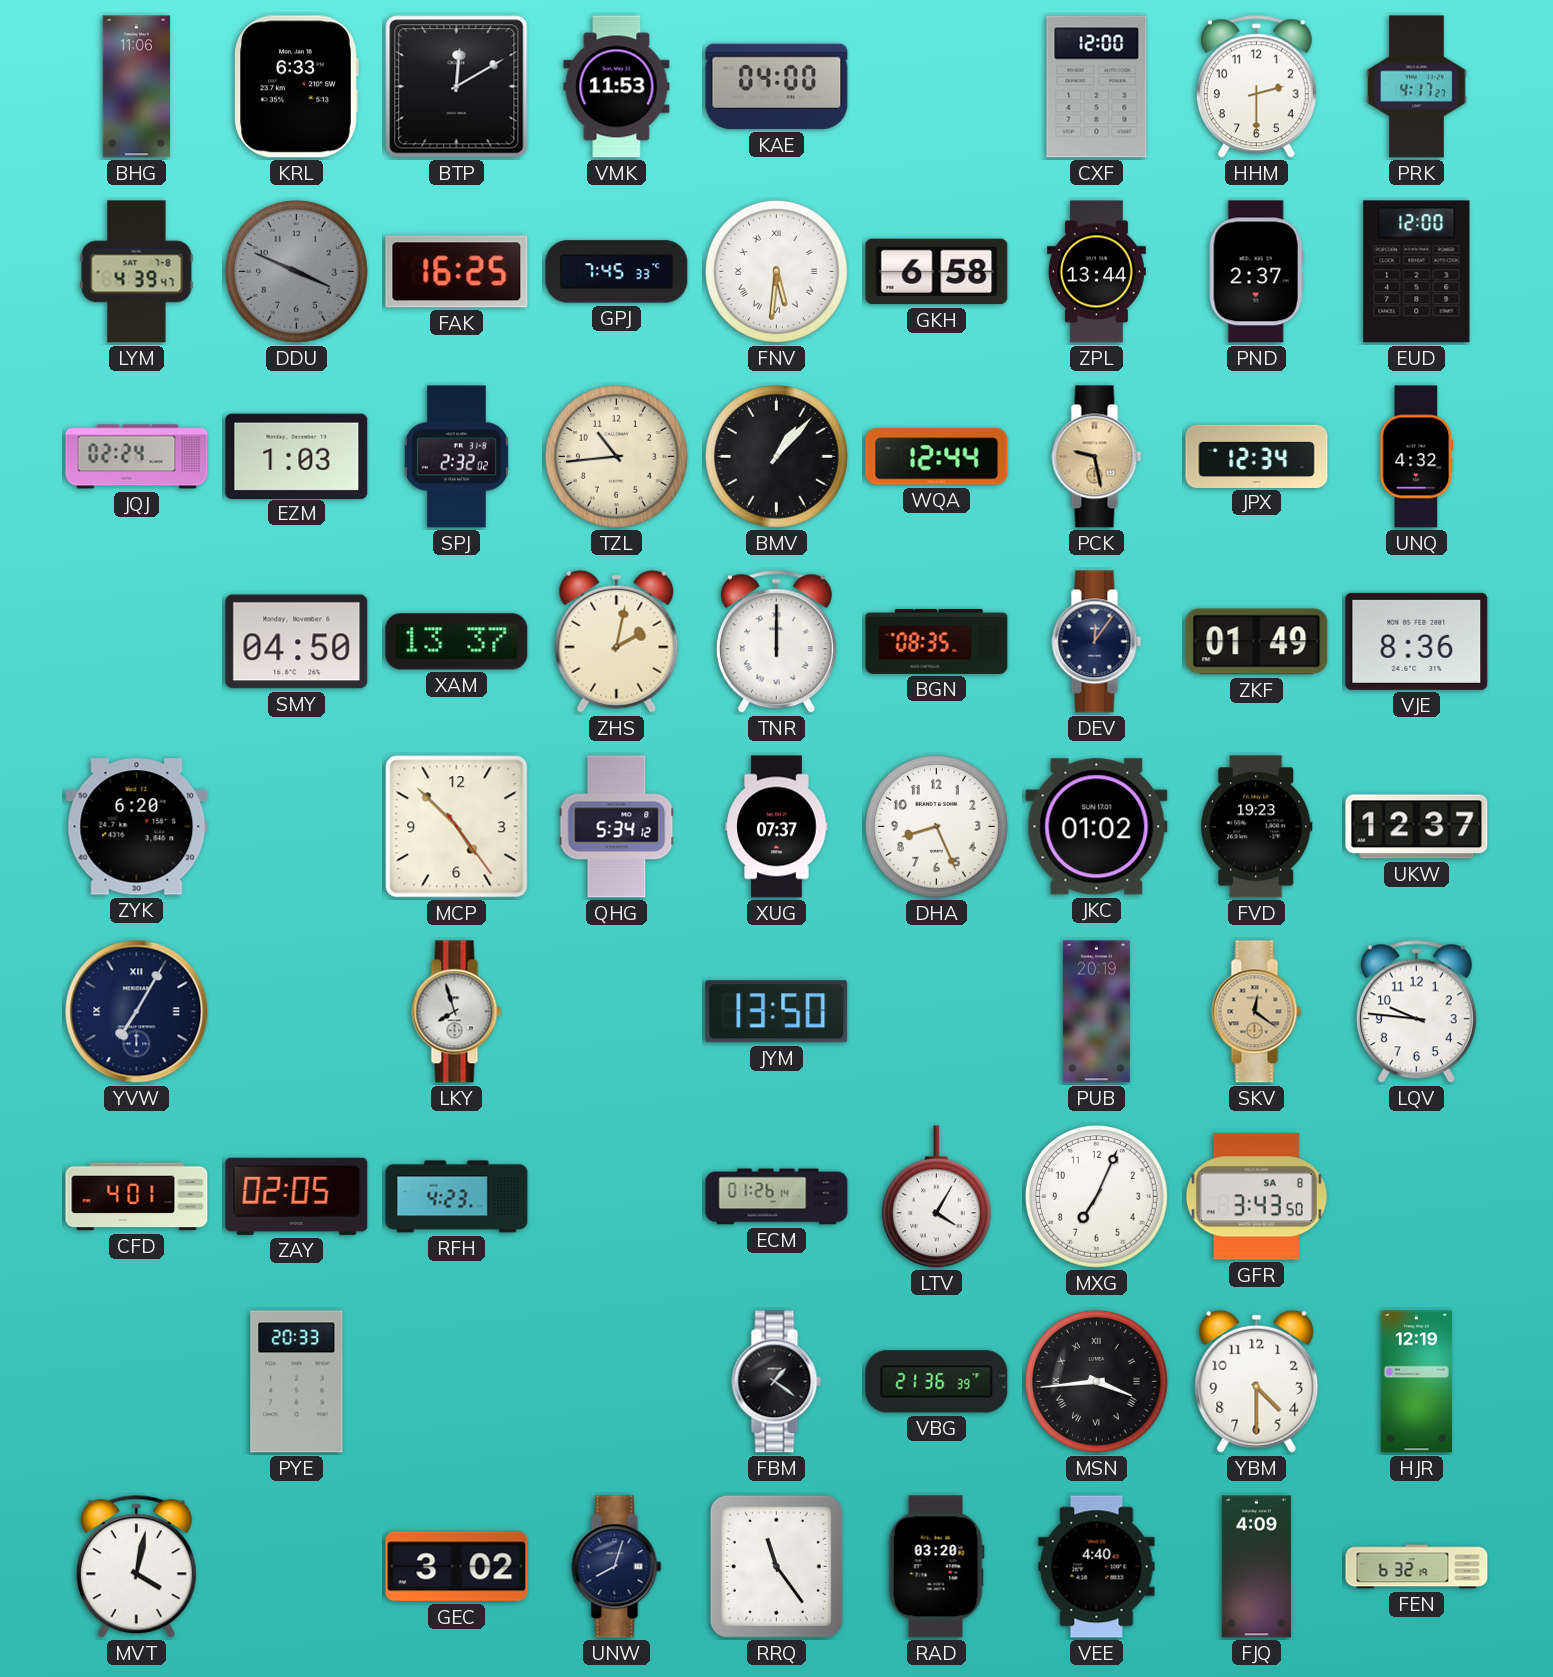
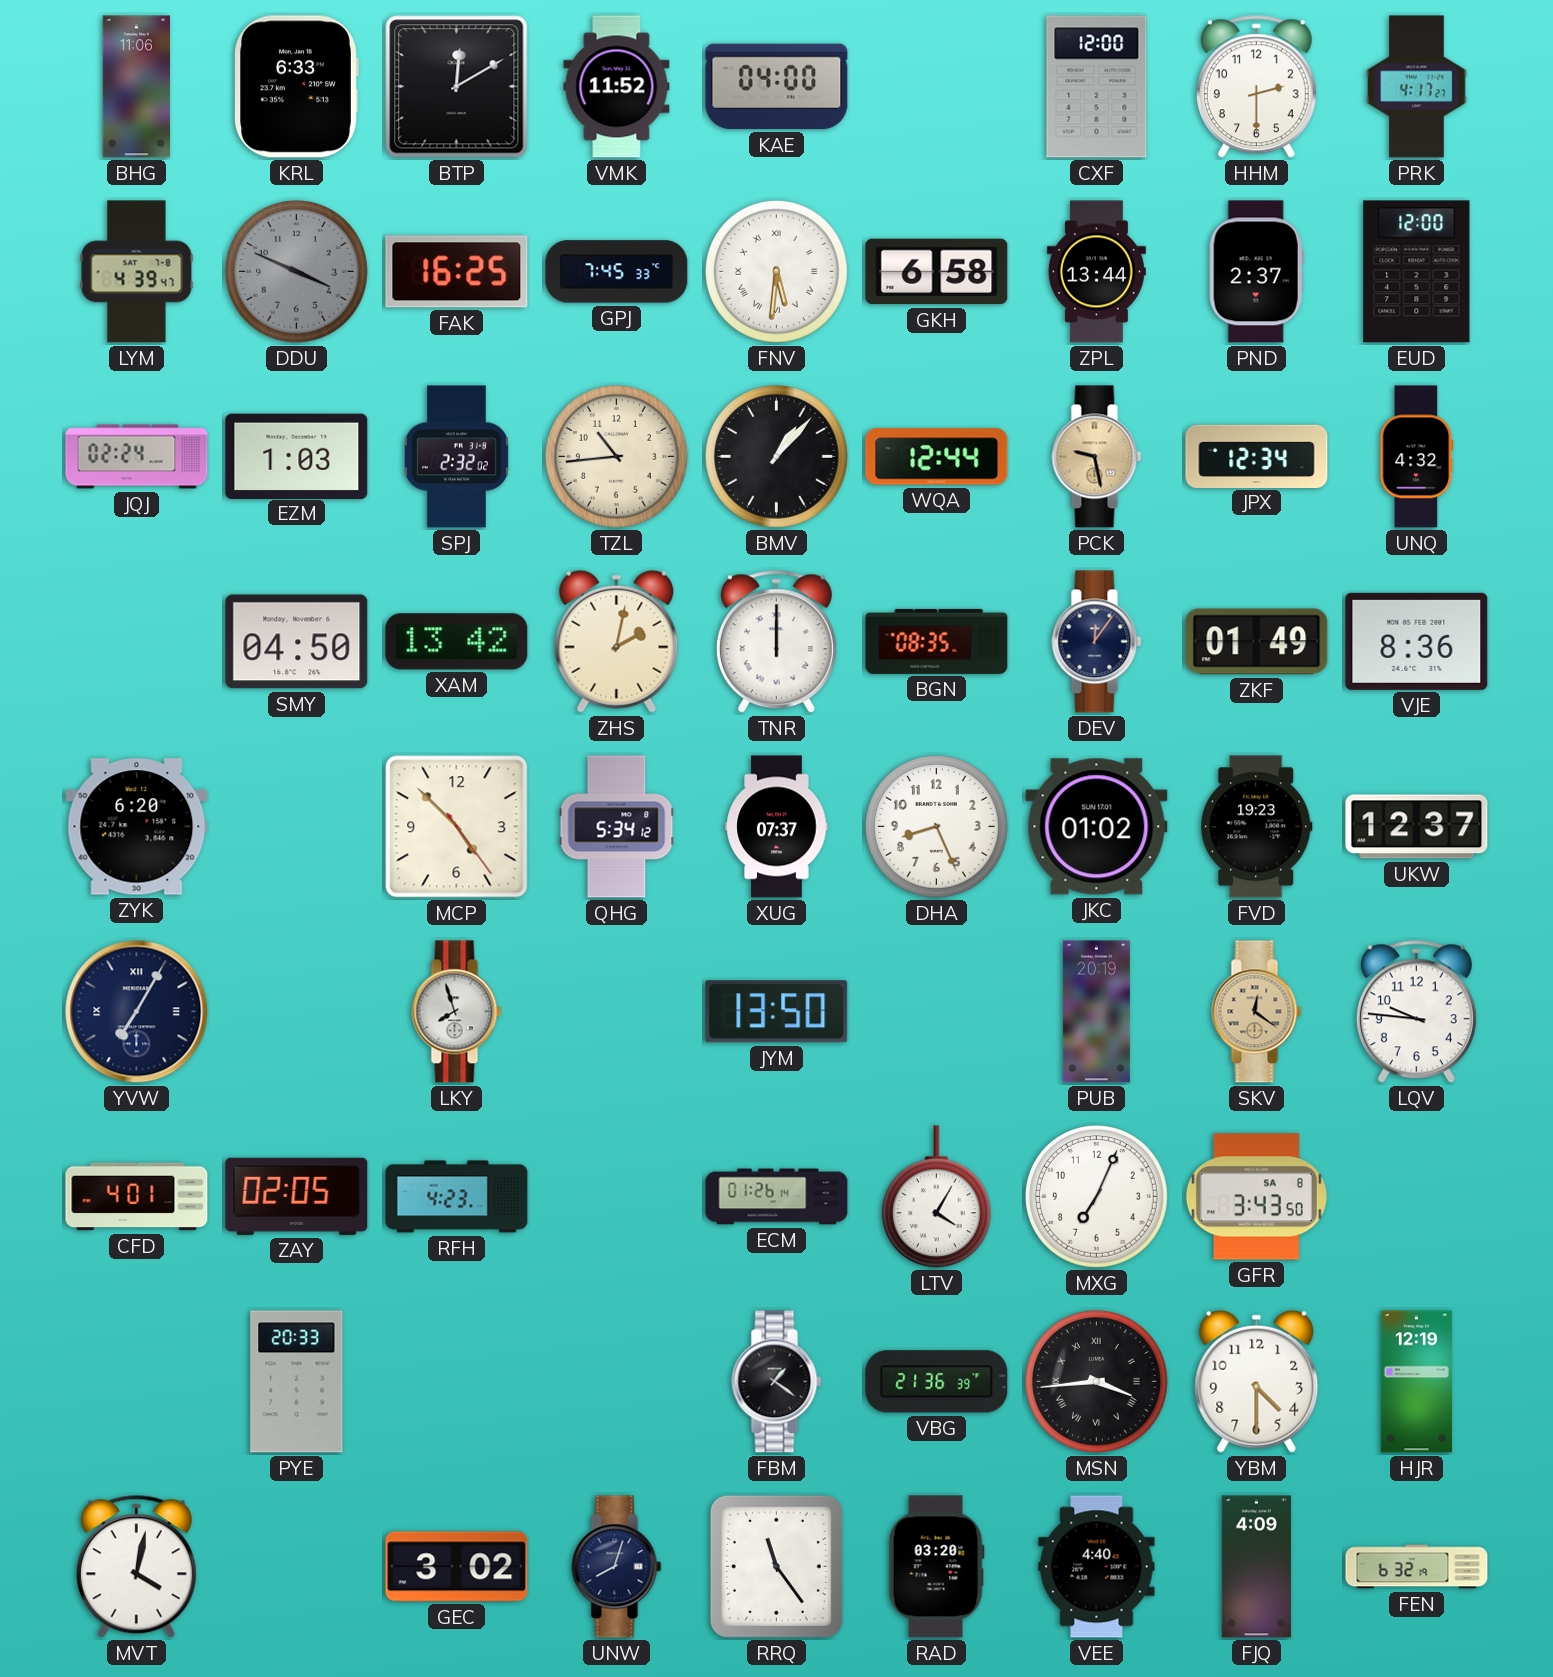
VMK: 11:53 -> 11:52
XAM: 13:37 -> 13:42
